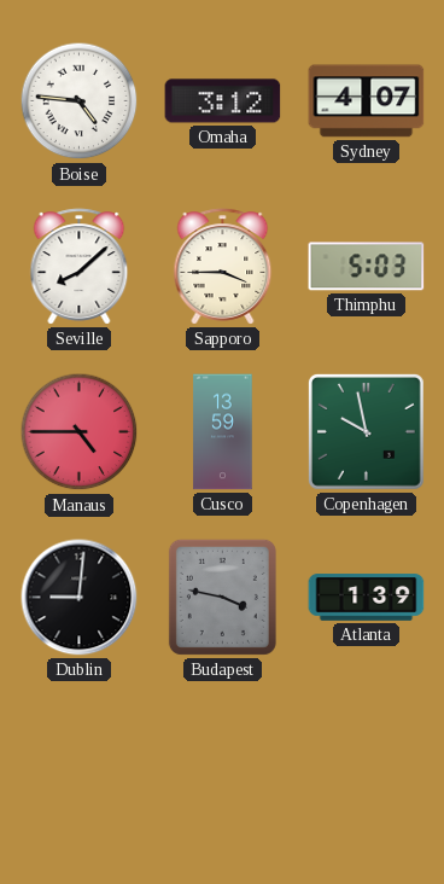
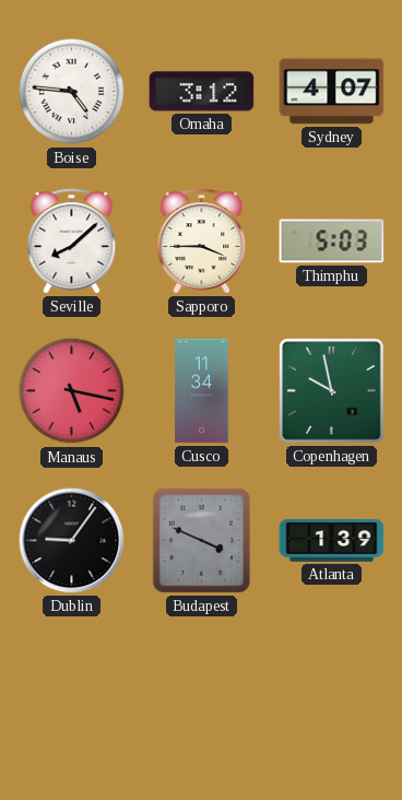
Manaus: 4:45 -> 5:17
Cusco: 13:59 -> 11:34
Dublin: 9:01 -> 9:06
Budapest: 3:47 -> 3:49
